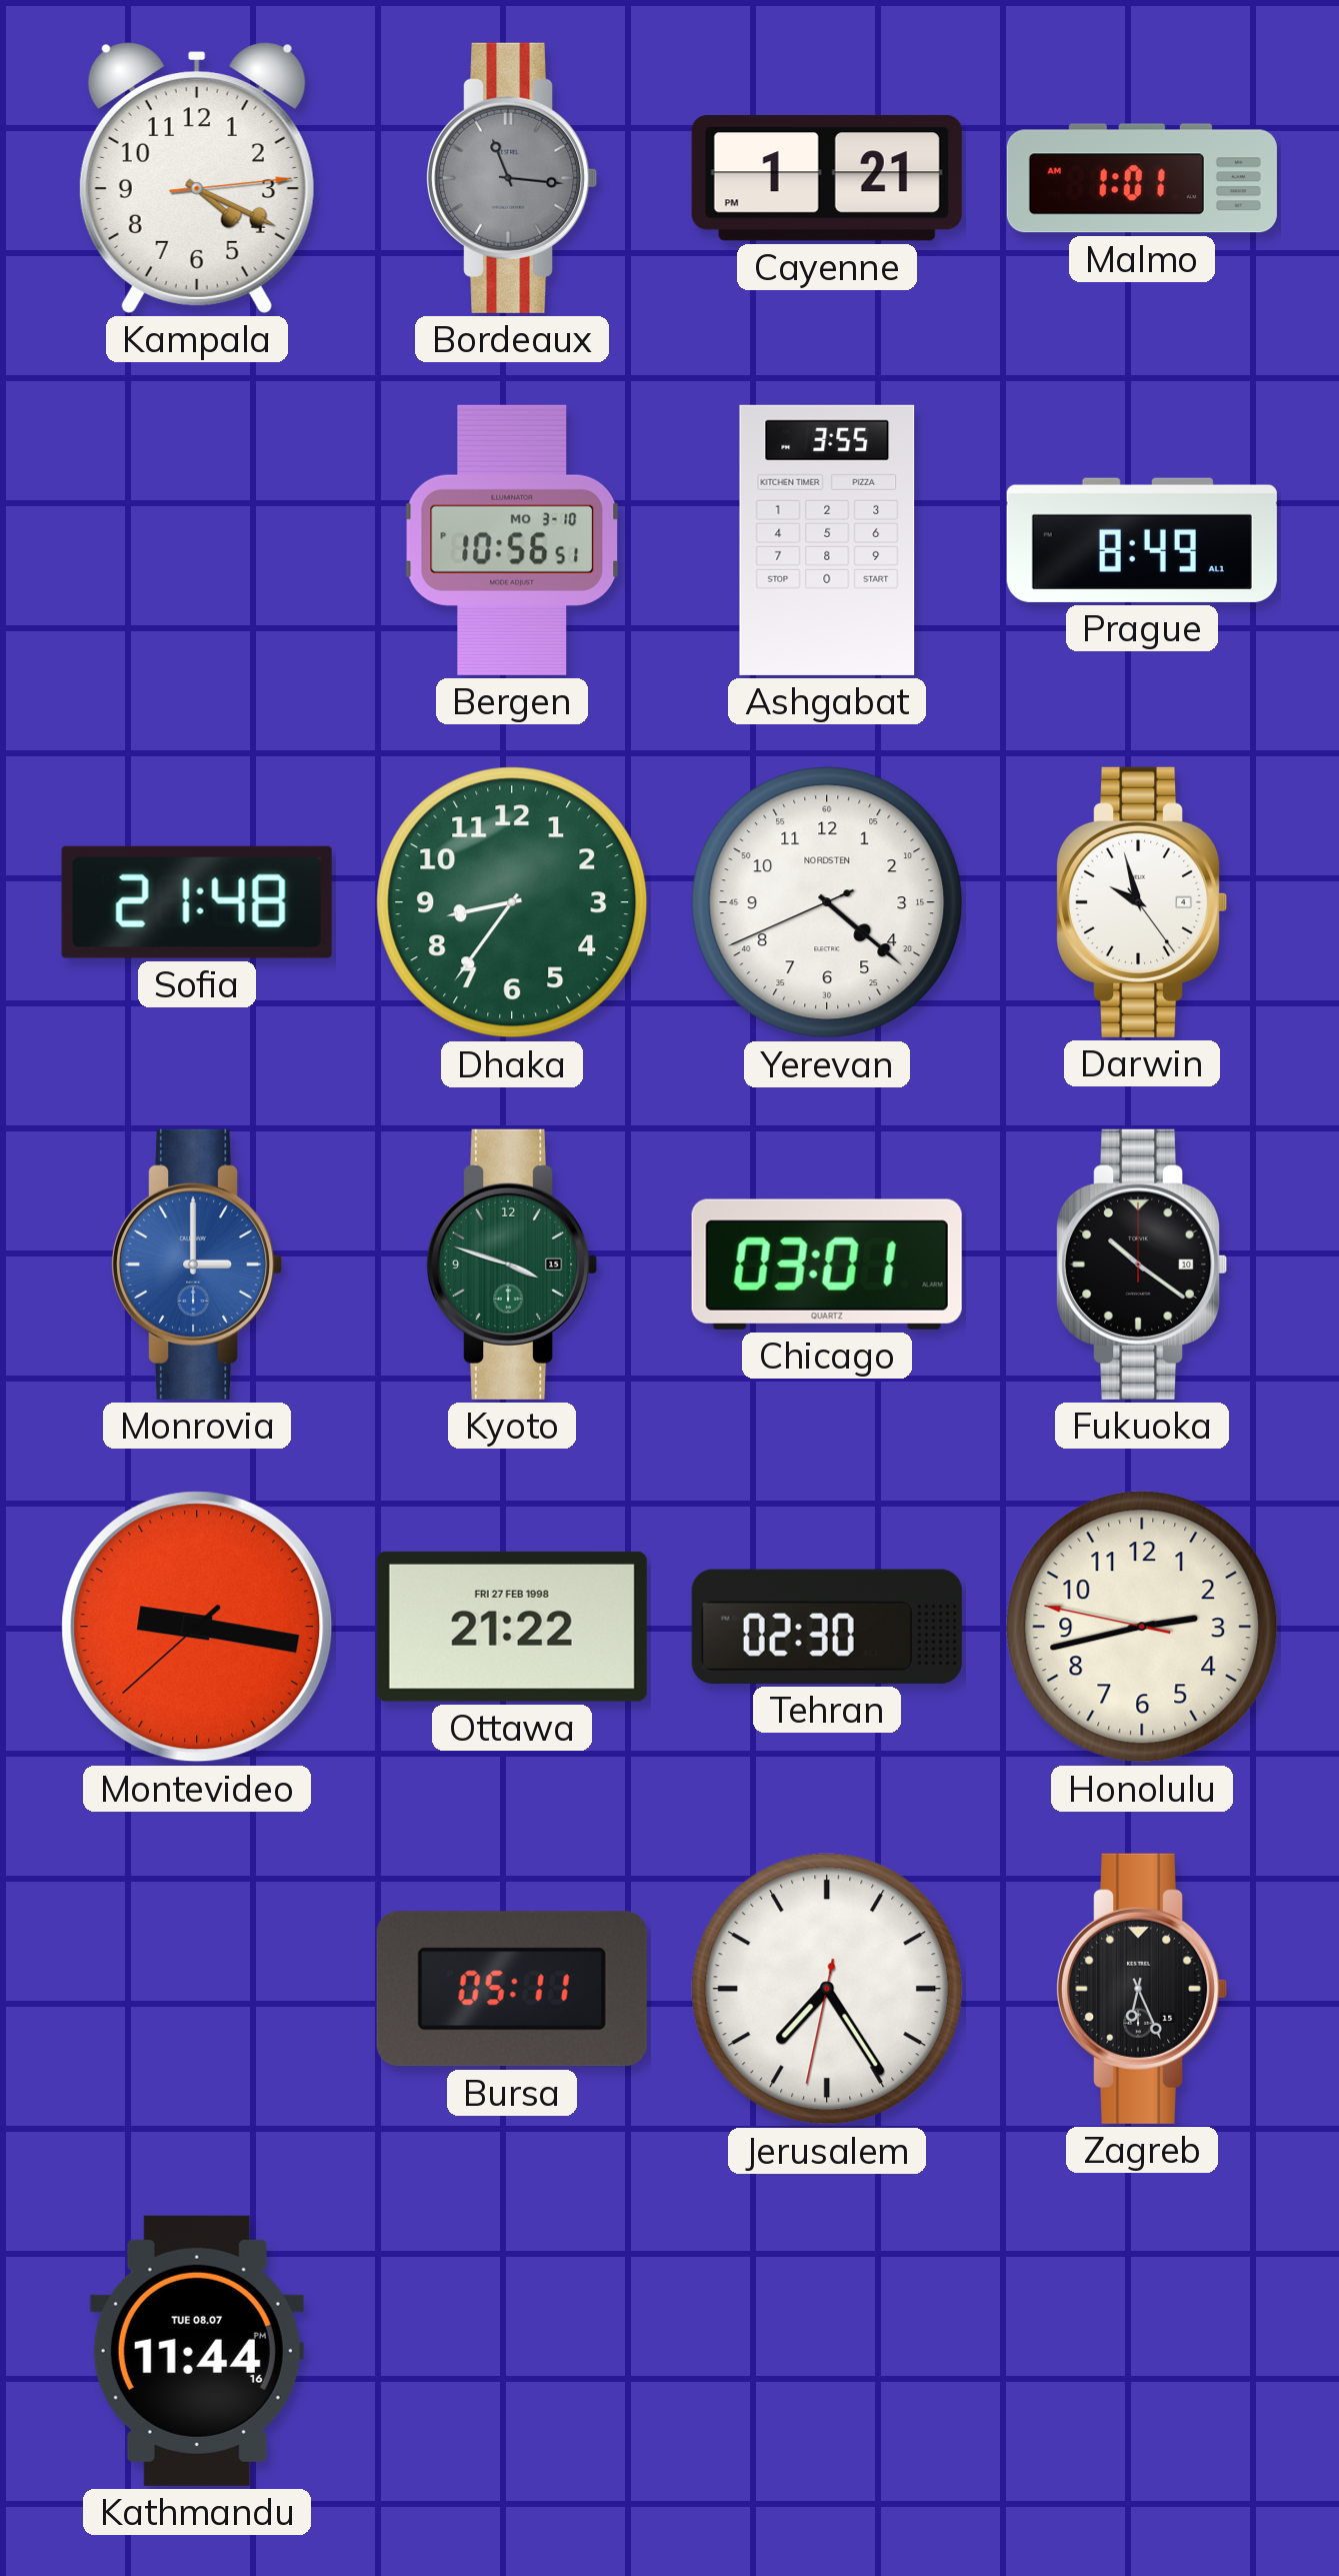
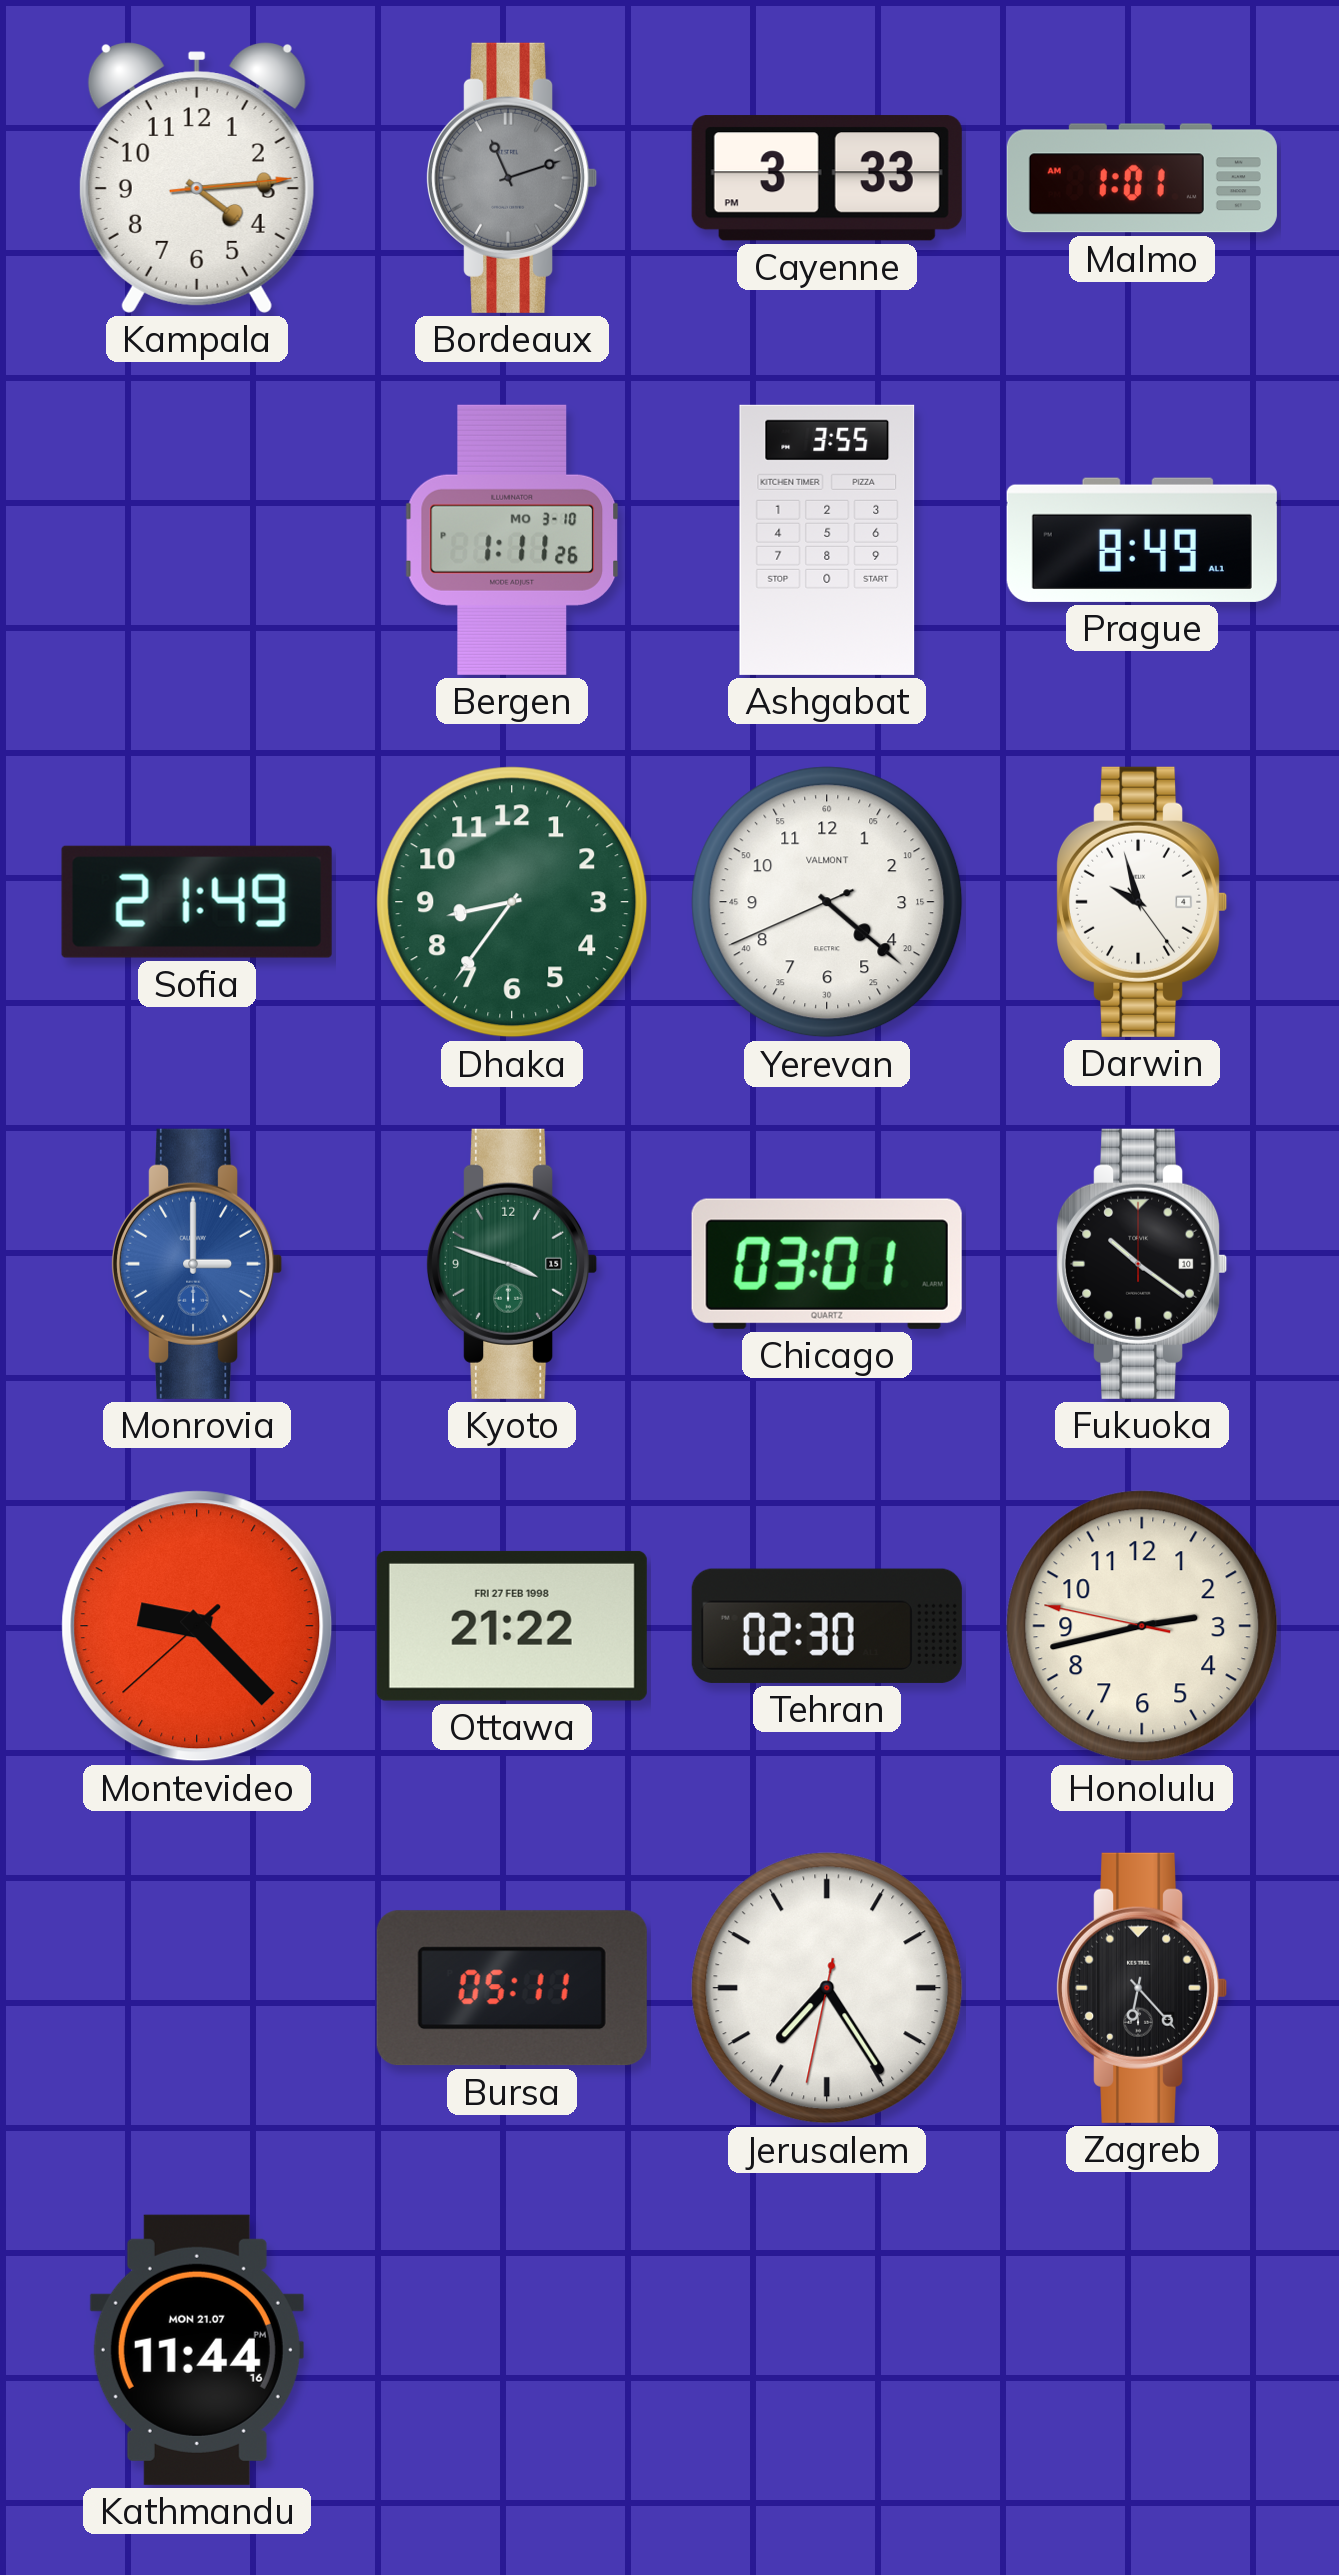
Kampala: 4:19 -> 4:14
Bordeaux: 11:16 -> 11:12
Cayenne: 1:21 -> 3:33
Bergen: 10:56 -> 1:11
Sofia: 21:48 -> 21:49
Yerevan brand: NORDSTEN -> VALMONT
Montevideo: 9:16 -> 9:22
Zagreb: 6:26 -> 6:23
Kathmandu date: TUE 08.07 -> MON 21.07
